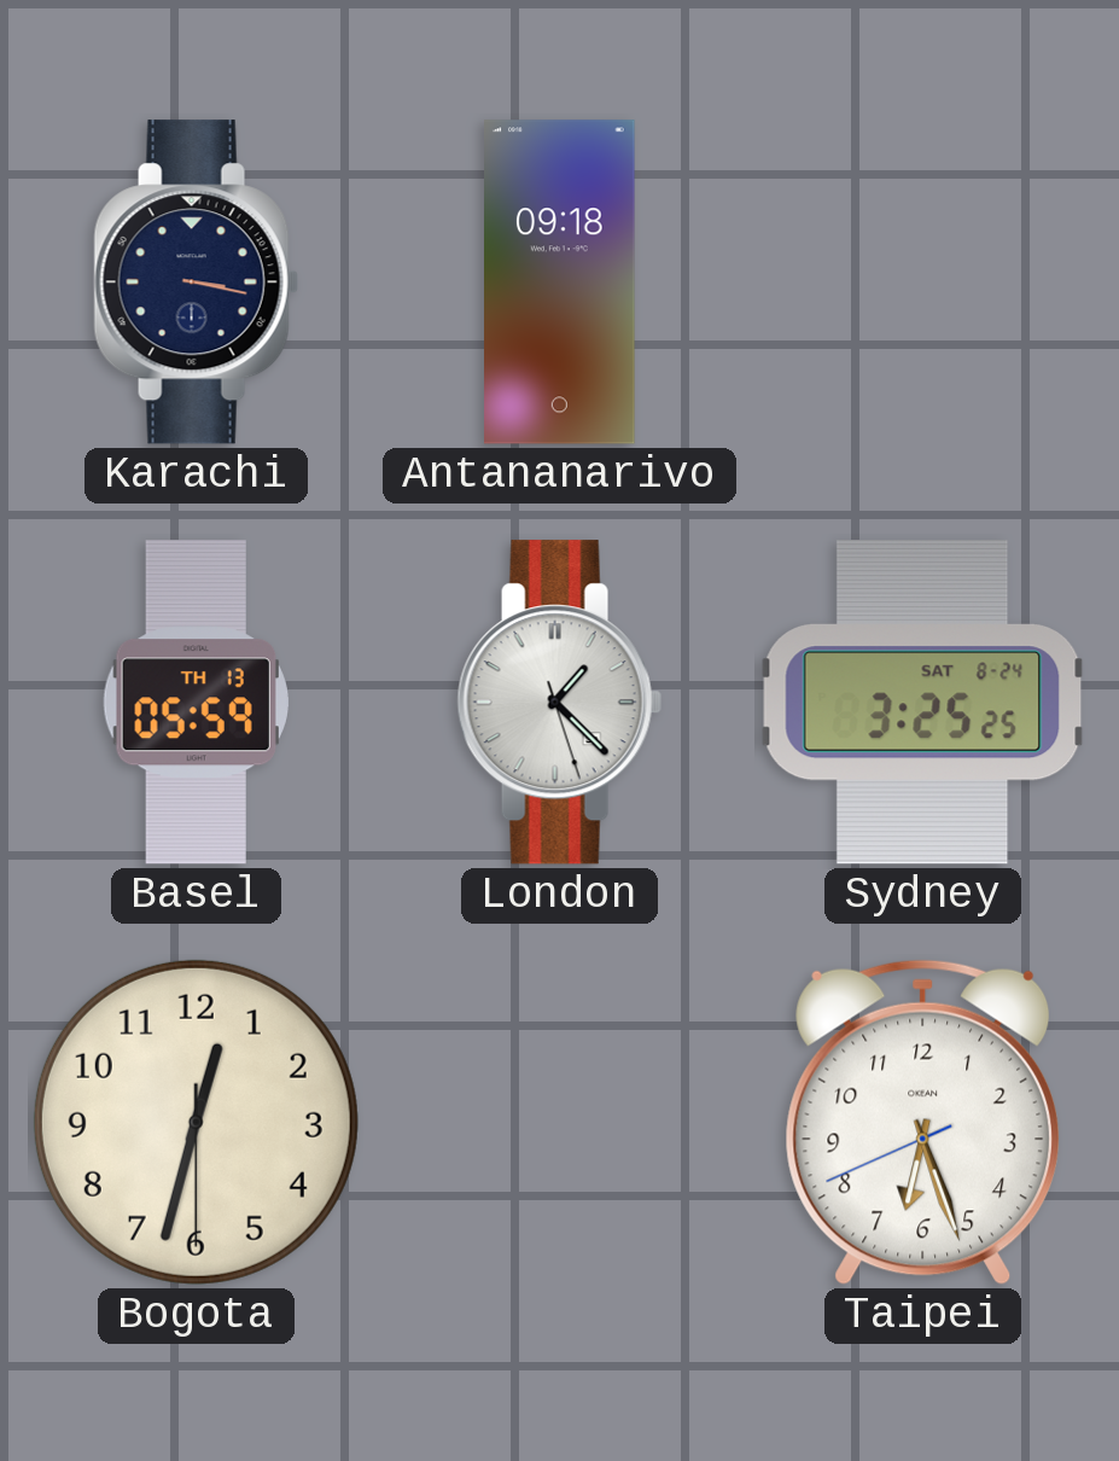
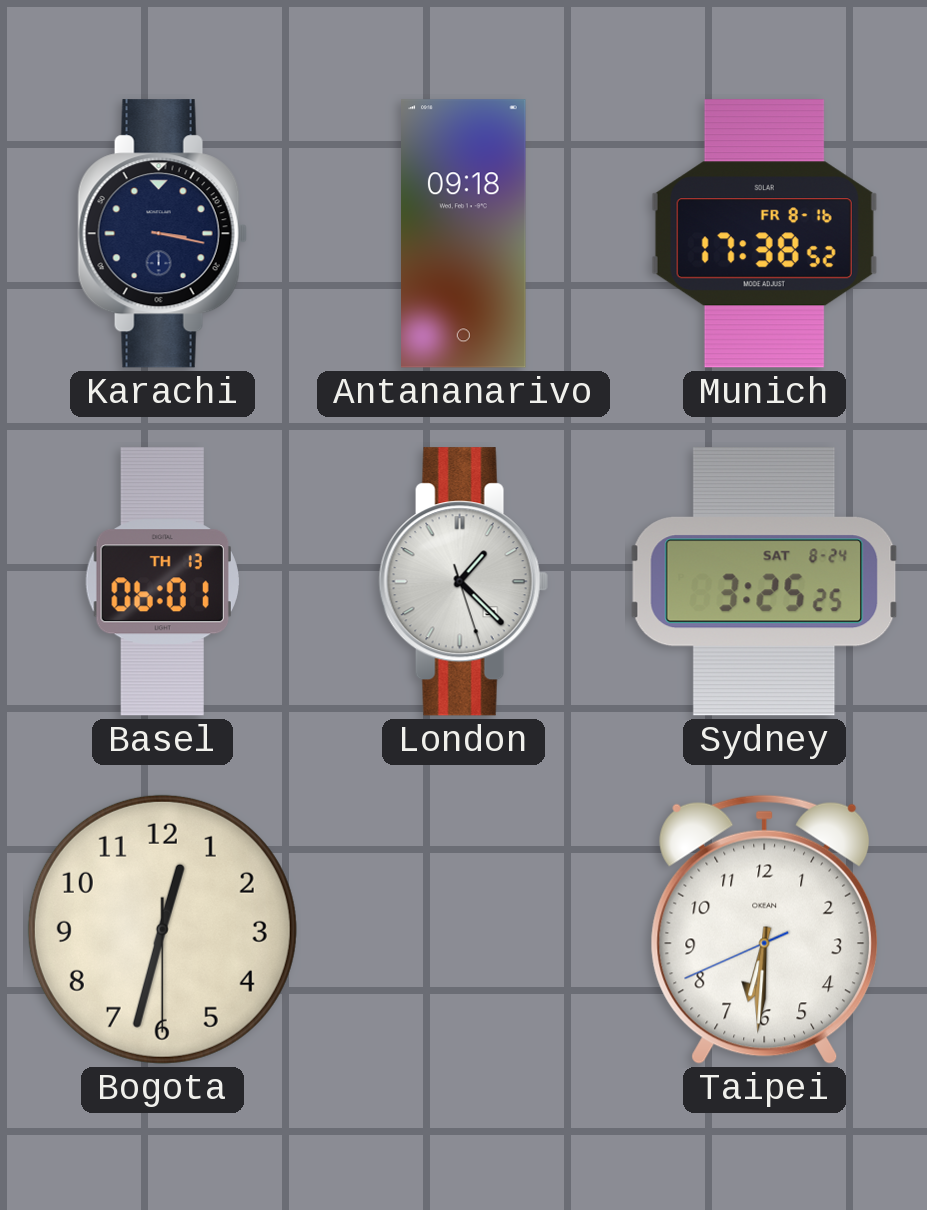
Munich: none -> 17:38
Basel: 05:59 -> 06:01
Taipei: 6:26 -> 6:30
